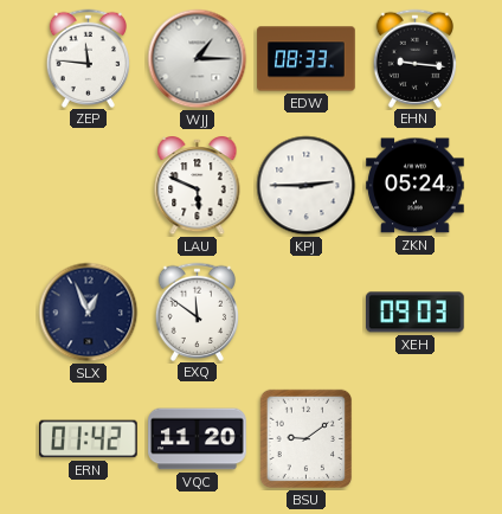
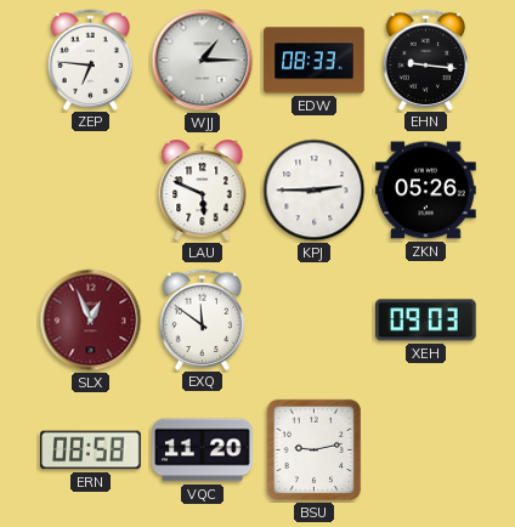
ZEP: 11:46 -> 6:46
ZKN: 05:24 -> 05:26
SLX dial: navy -> burgundy
ERN: 01:42 -> 08:58
BSU: 9:09 -> 9:13
